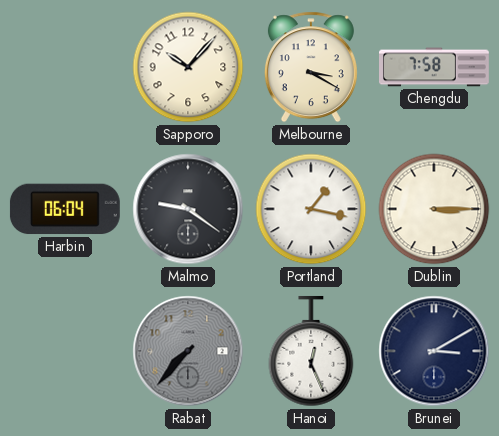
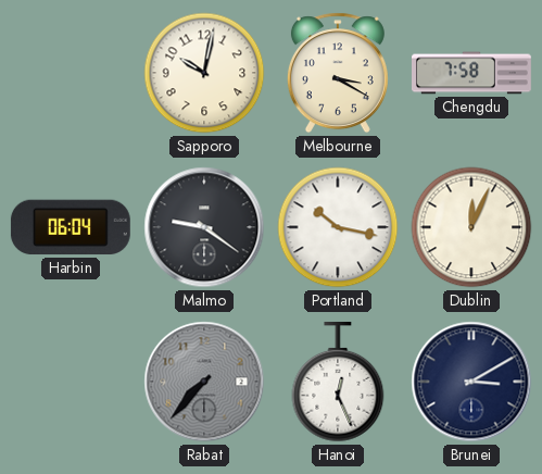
Sapporo: 10:07 -> 10:02
Portland: 1:17 -> 10:17
Dublin: 3:15 -> 12:04
